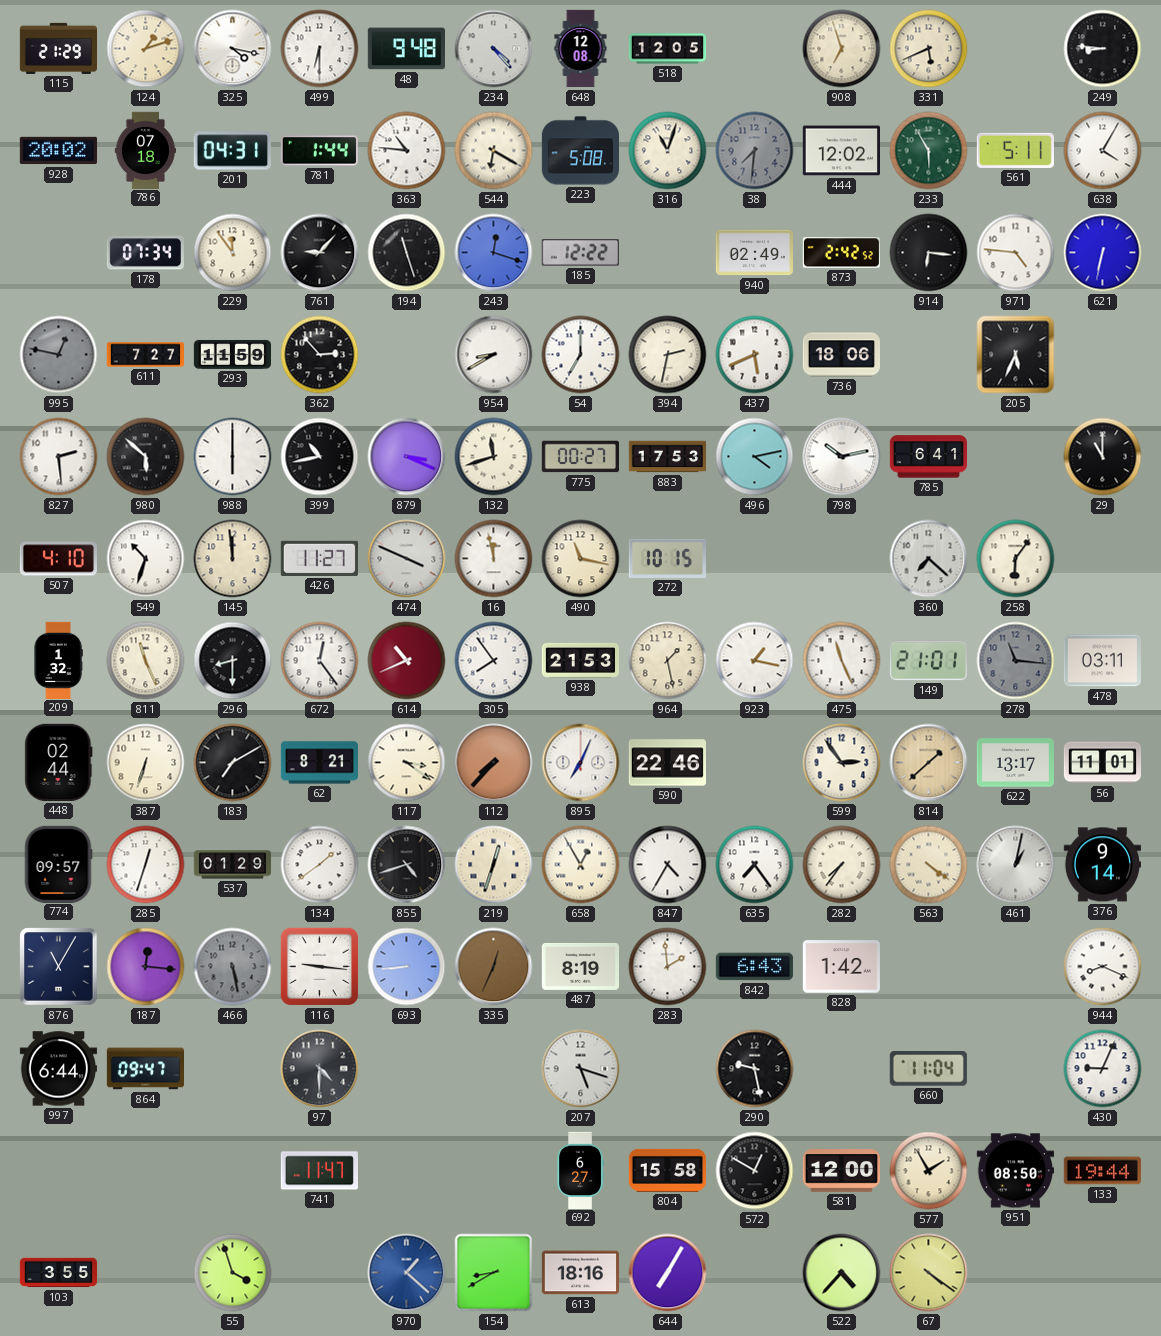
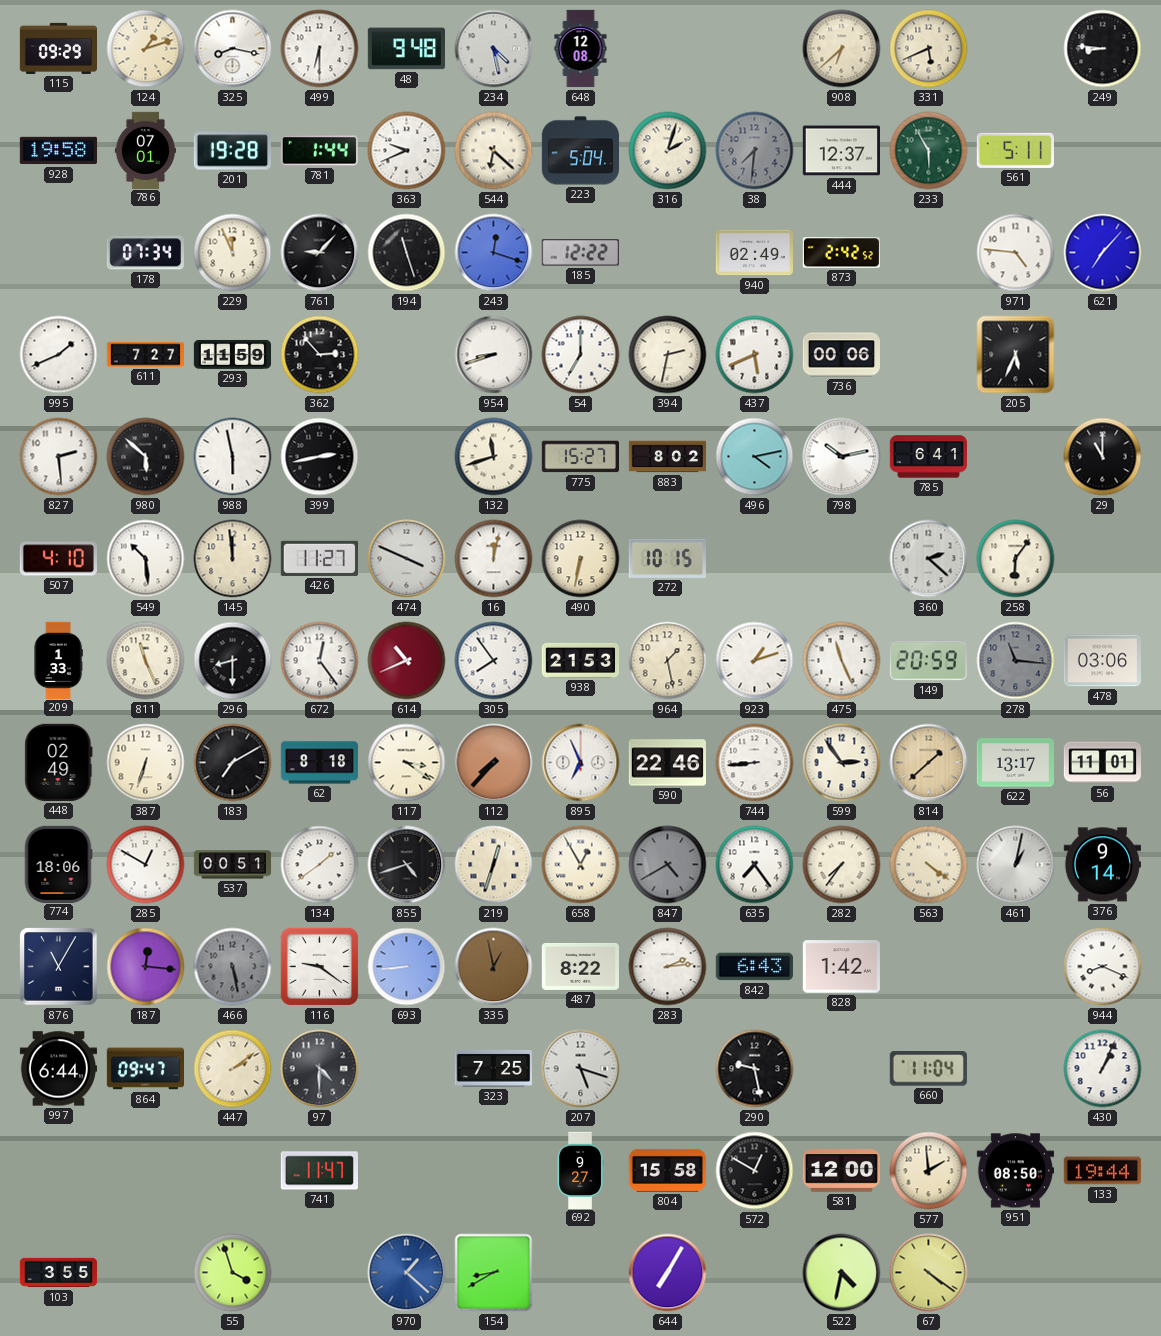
115: 21:29 -> 09:29
325: 4:17 -> 8:17
234: 4:23 -> 4:28
518: 12:05 -> none
908: 6:57 -> 6:38
928: 20:02 -> 19:58
786: 07:18 -> 07:01
201: 04:31 -> 19:28
363: 10:46 -> 9:41
544: 6:20 -> 6:22
223: 5:08 -> 5:04
316: 11:03 -> 2:03
444: 12:02 -> 12:37
638: 4:05 -> none
229: 11:54 -> 11:56
914: 6:16 -> none
621: 6:32 -> 7:07
995: 12:47 -> 1:41
995 dial: grey -> white
954: 8:40 -> 8:42
736: 18:06 -> 00:06
988: 6:00 -> 5:58
399: 10:43 -> 2:43
879: 3:19 -> none
775: 00:27 -> 15:27
883: 17:53 -> 8:02
549: 10:33 -> 10:29
16: 11:58 -> 12:02
490: 11:17 -> 6:32
360: 7:22 -> 2:22
209: 1:32 -> 1:33
923: 1:17 -> 1:12
149: 21:01 -> 20:59
478: 03:11 -> 03:06
448: 02:44 -> 02:49
62: 8:21 -> 8:18
895: 7:04 -> 6:56
744: none -> 8:44
774: 09:57 -> 18:06
285: 12:33 -> 12:50
537: 01:29 -> 00:51
847: 4:35 -> 4:40
847 dial: white -> grey
116: 9:16 -> 9:21
335: 12:34 -> 12:58
487: 8:19 -> 8:22
283: 1:59 -> 2:14
447: none -> 2:09
323: none -> 7:25
430: 9:04 -> 1:04
692: 6:27 -> 9:27
577: 1:55 -> 1:59
613: 18:16 -> none
522: 4:37 -> 4:32
